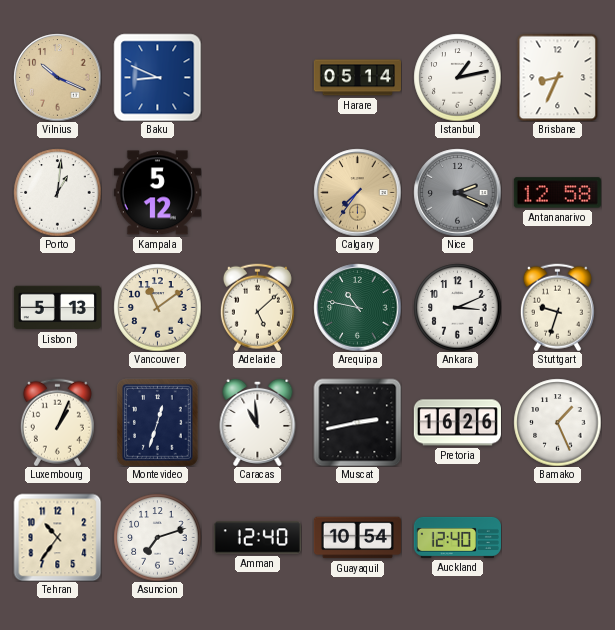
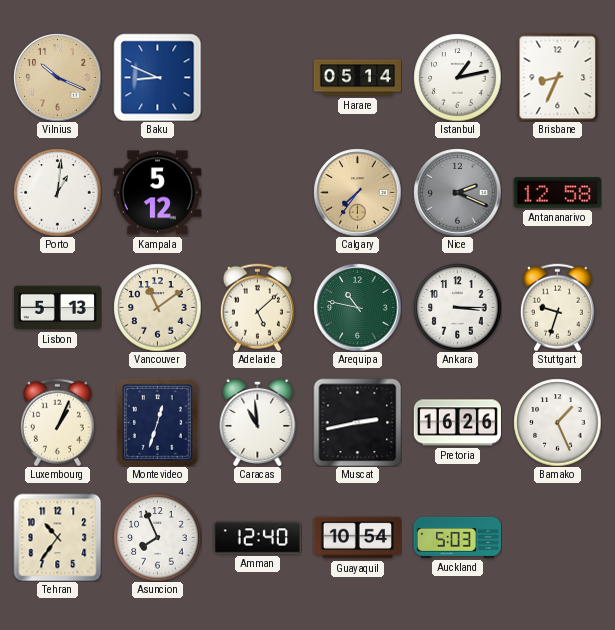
Ankara: 3:11 -> 3:15
Asuncion: 7:12 -> 7:56
Auckland: 12:40 -> 5:03
